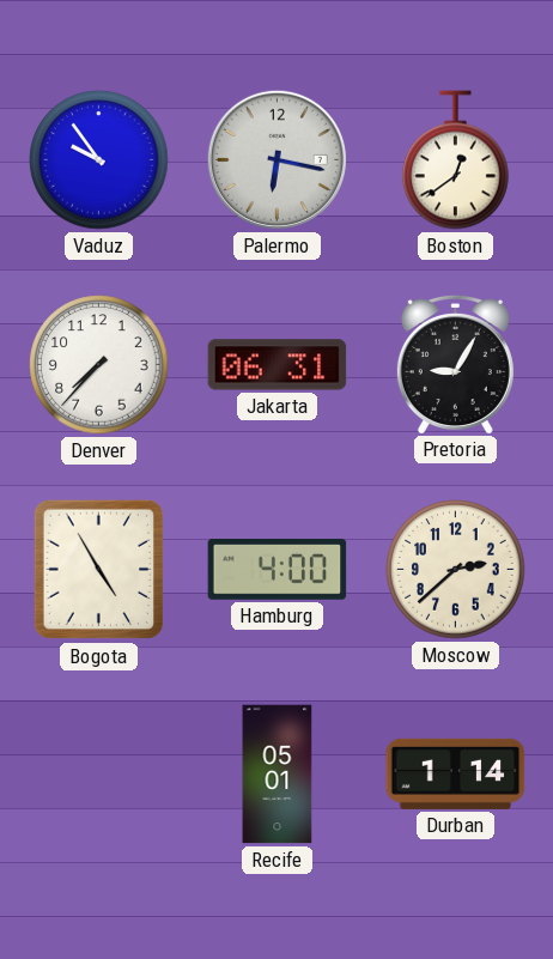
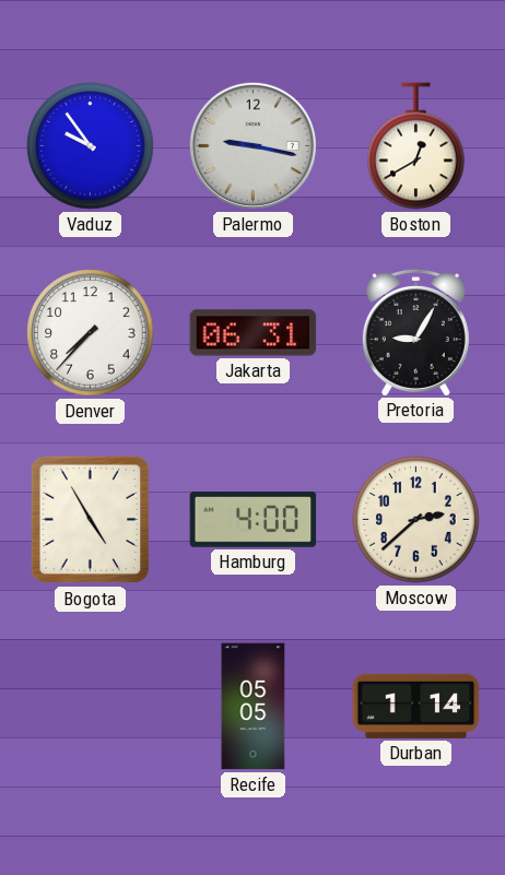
Palermo: 6:17 -> 9:17
Boston: 12:39 -> 12:40
Recife: 05:01 -> 05:05
